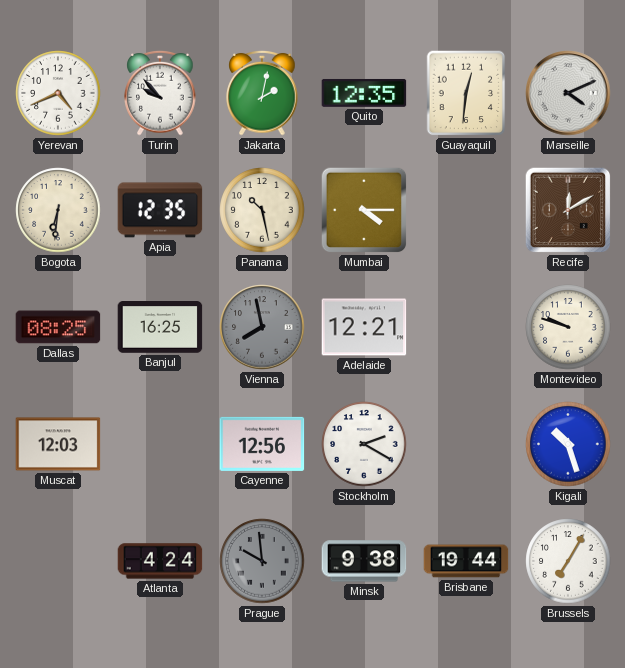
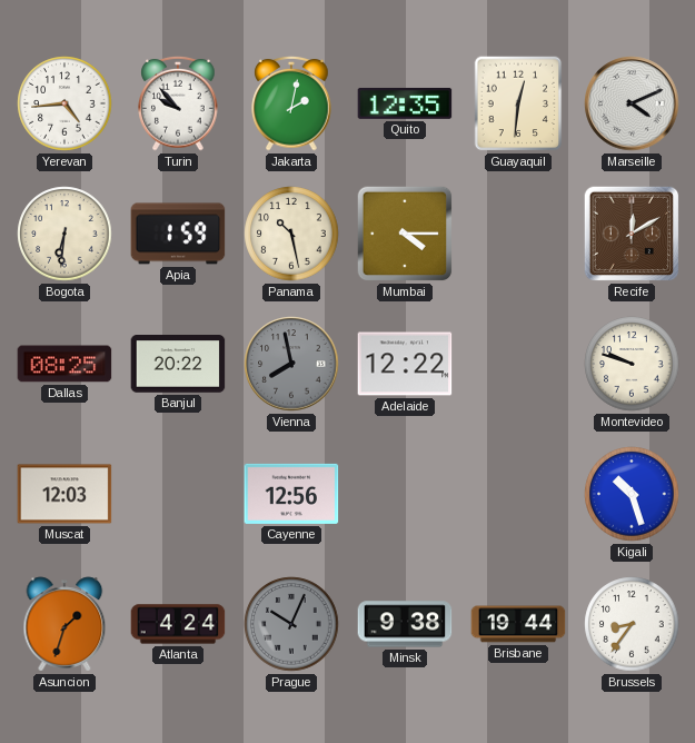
Yerevan: 4:41 -> 4:44
Apia: 12:35 -> 1:59
Banjul: 16:25 -> 20:22
Adelaide: 12:21 -> 12:22
Stockholm: 2:20 -> none
Asuncion: none -> 1:33
Prague: 9:59 -> 10:04
Brussels: 7:05 -> 8:36
